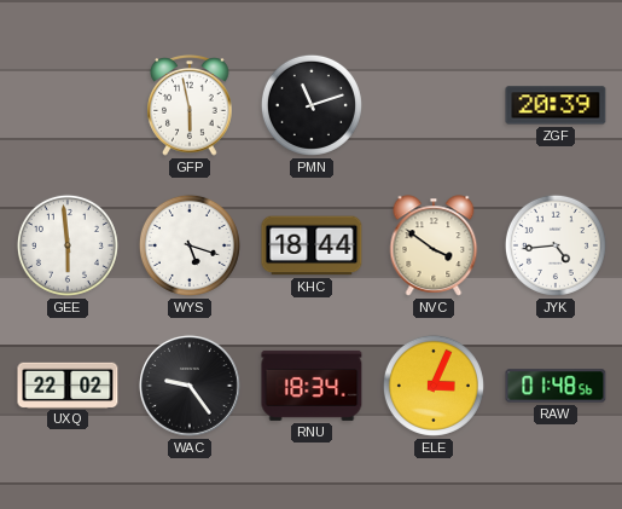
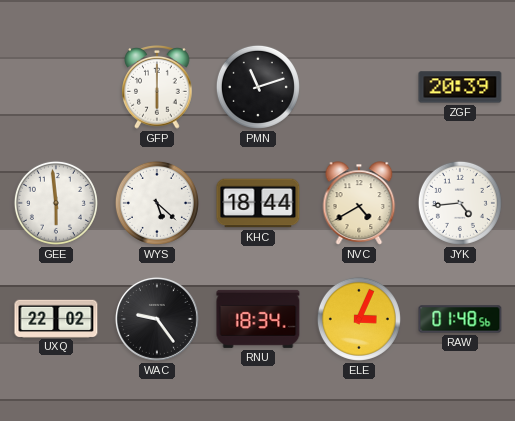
GFP: 5:58 -> 6:00
WYS: 5:18 -> 5:22
NVC: 3:51 -> 4:40
